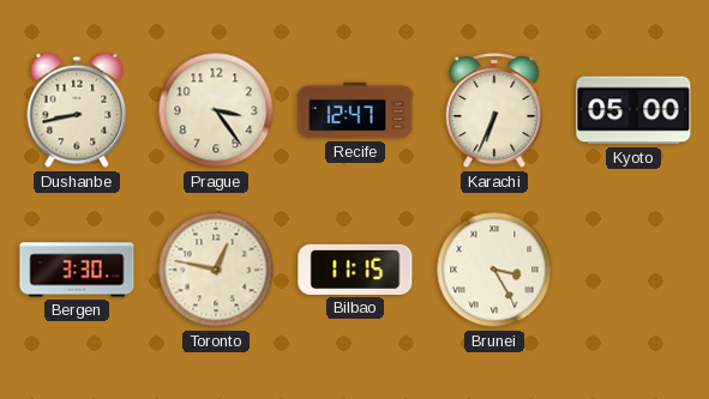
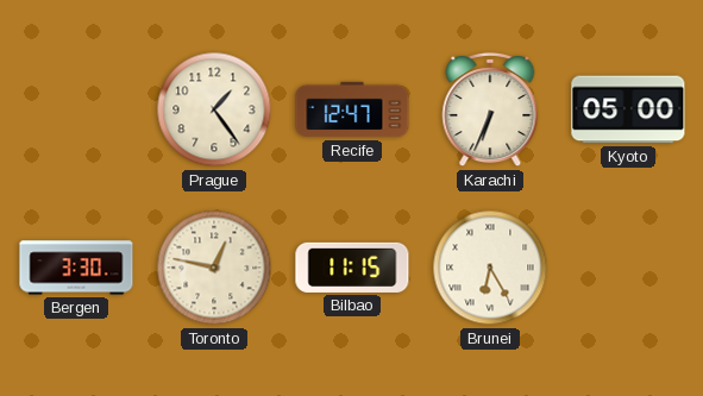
Dushanbe: 8:43 -> none
Prague: 3:24 -> 1:24
Brunei: 3:25 -> 6:25
